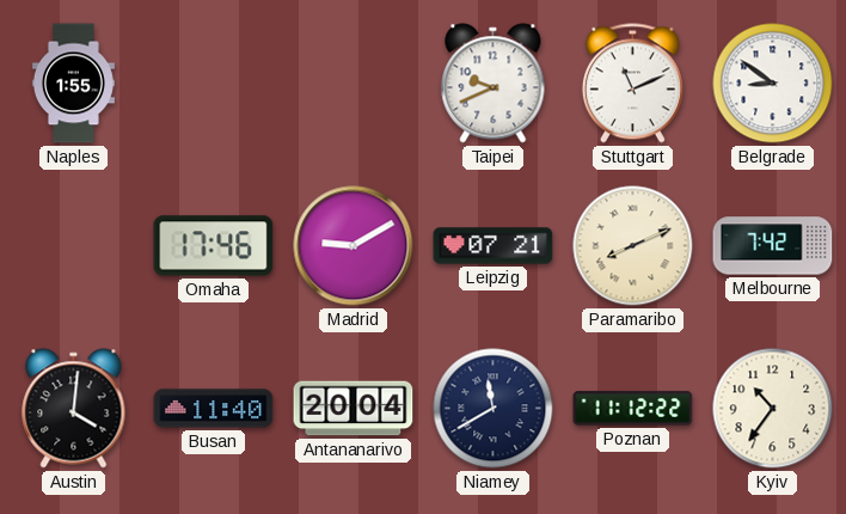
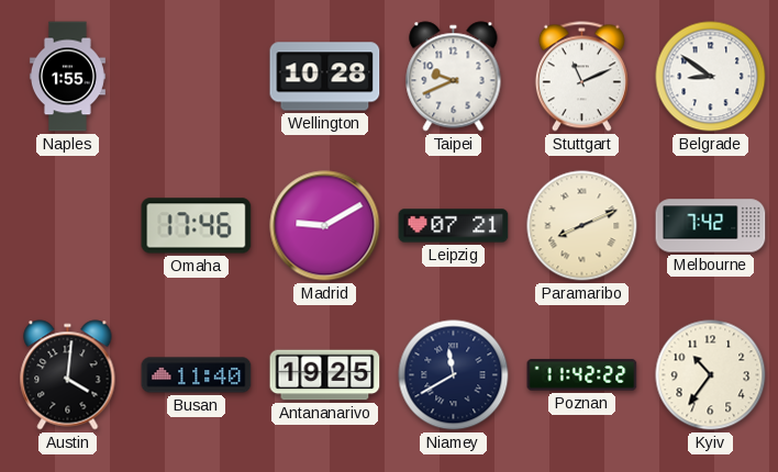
Wellington: none -> 10:28
Antananarivo: 20:04 -> 19:25
Poznan: 11:12 -> 11:42
